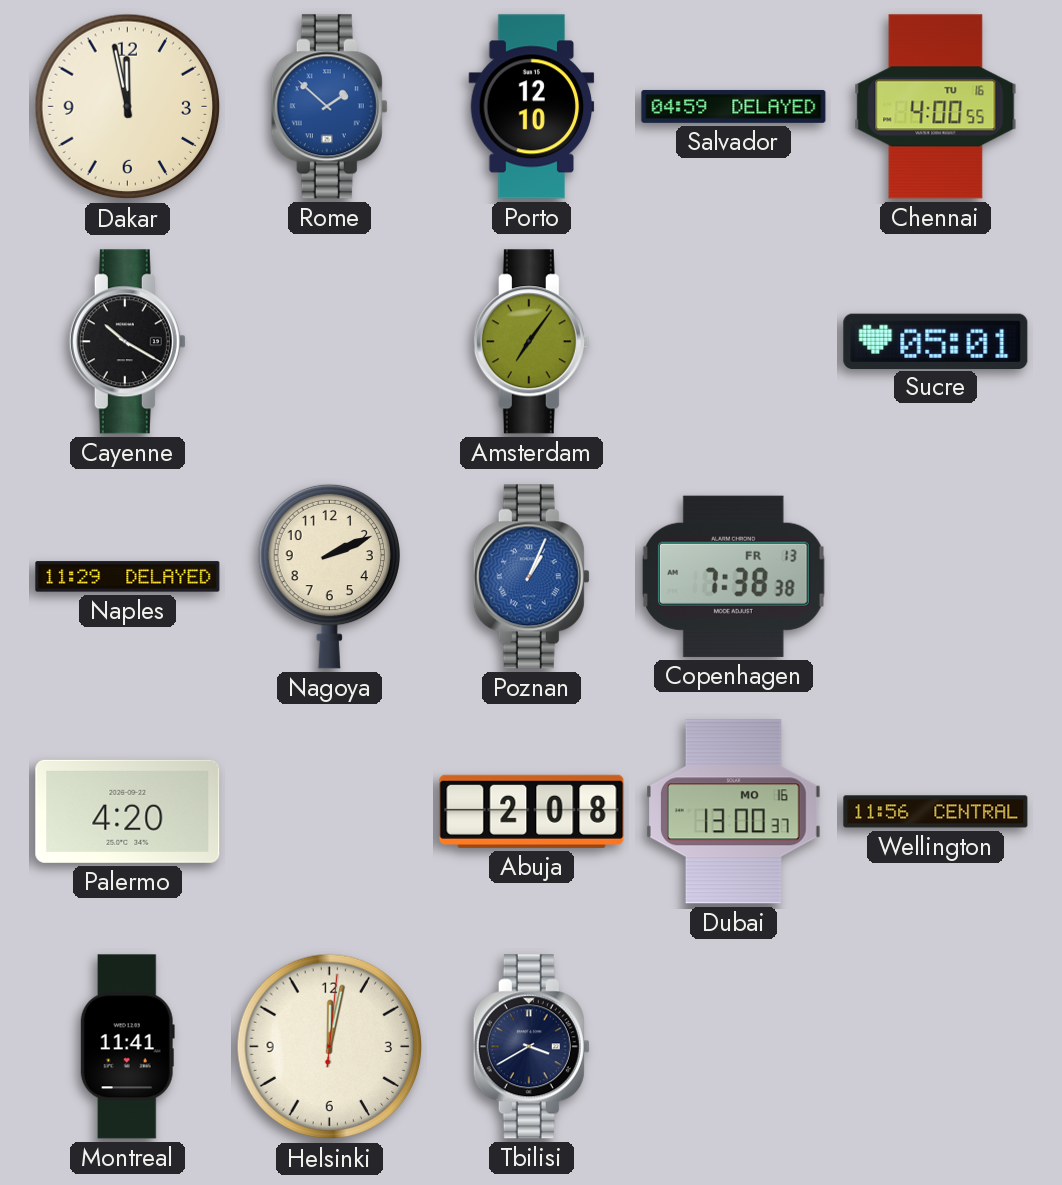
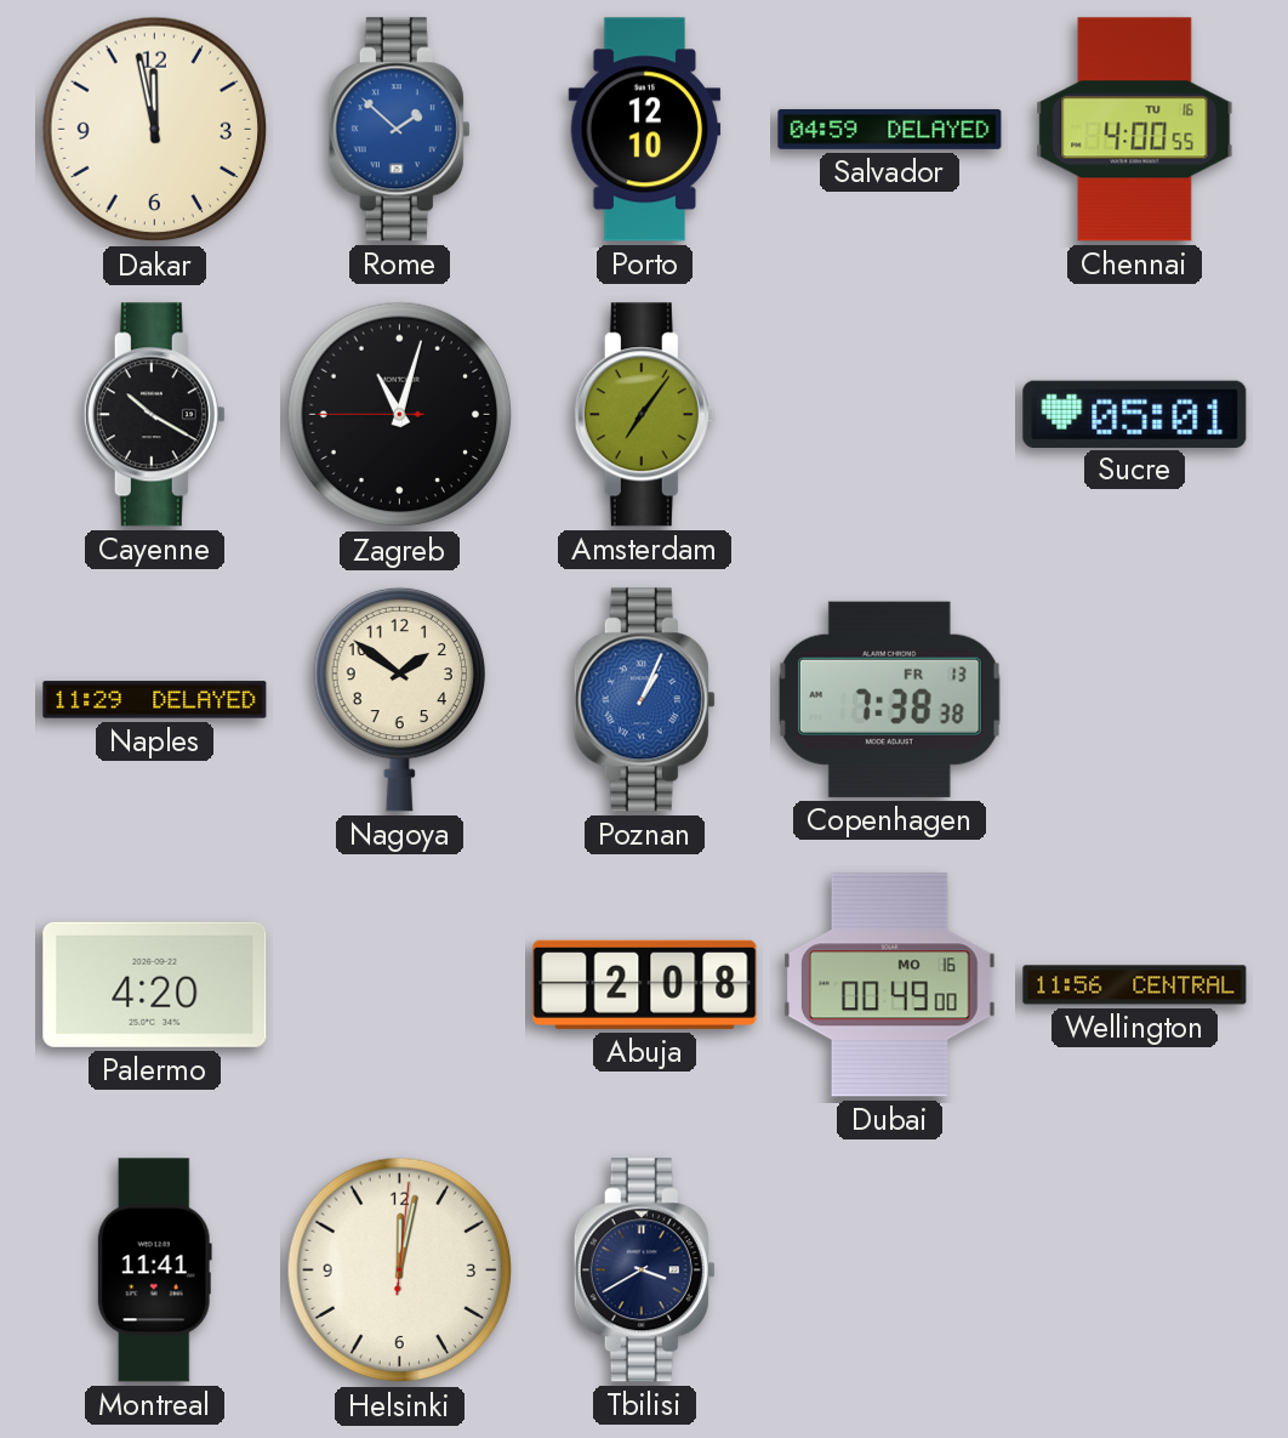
Zagreb: none -> 11:02
Nagoya: 2:11 -> 1:51
Dubai: 13:00 -> 00:49
